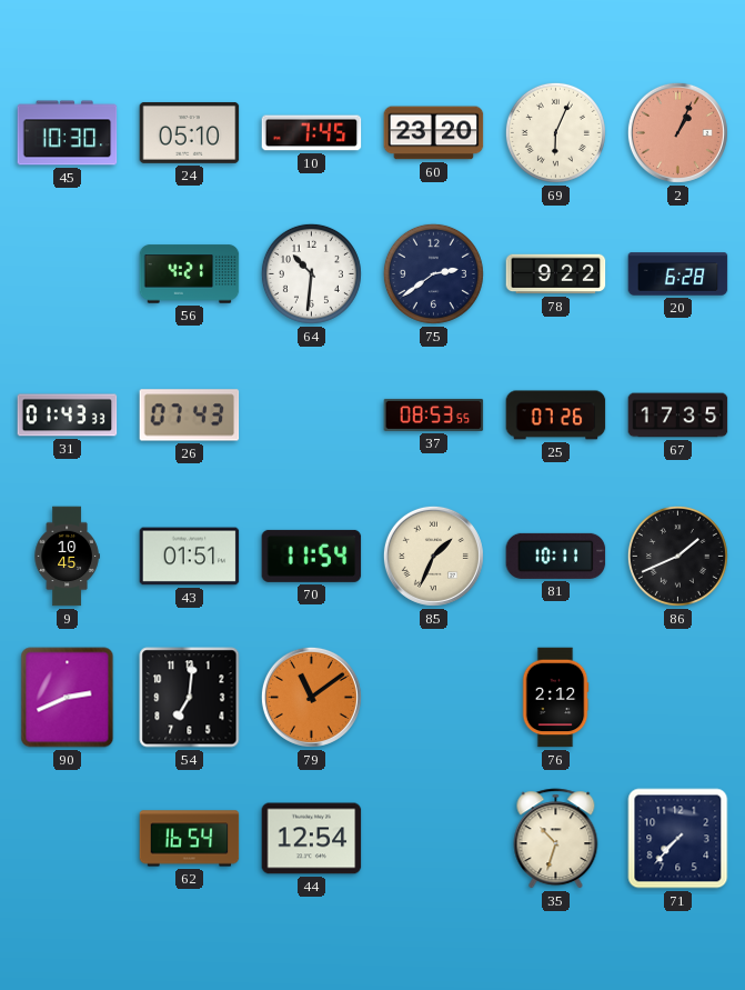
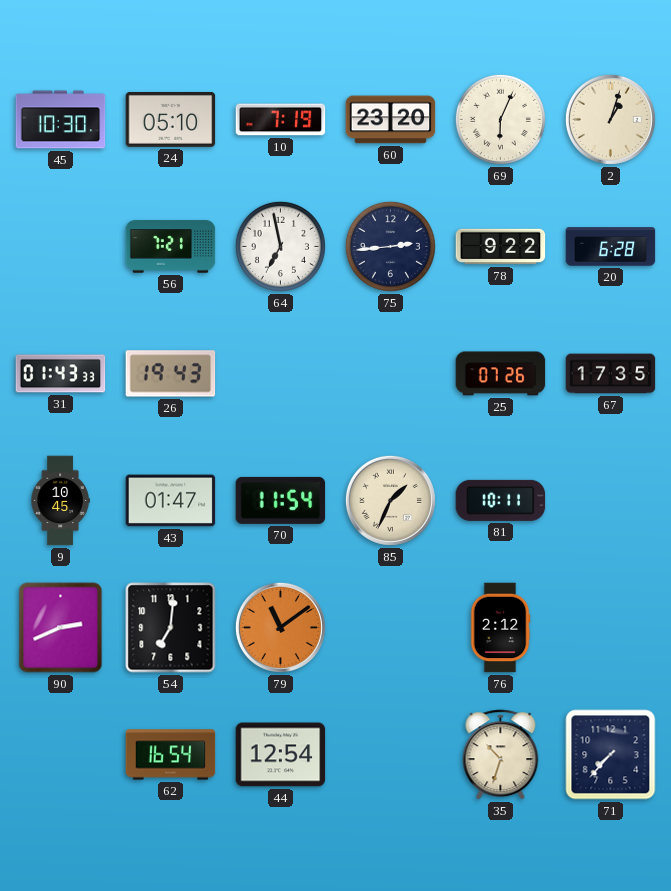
10: 7:45 -> 7:19
2: 1:04 -> 1:03
2 dial: salmon -> cream
56: 4:21 -> 7:21
64: 10:31 -> 6:58
75: 2:39 -> 2:44
26: 07:43 -> 19:43
37: 08:53 -> none
43: 01:51 -> 01:47
86: 1:41 -> none
